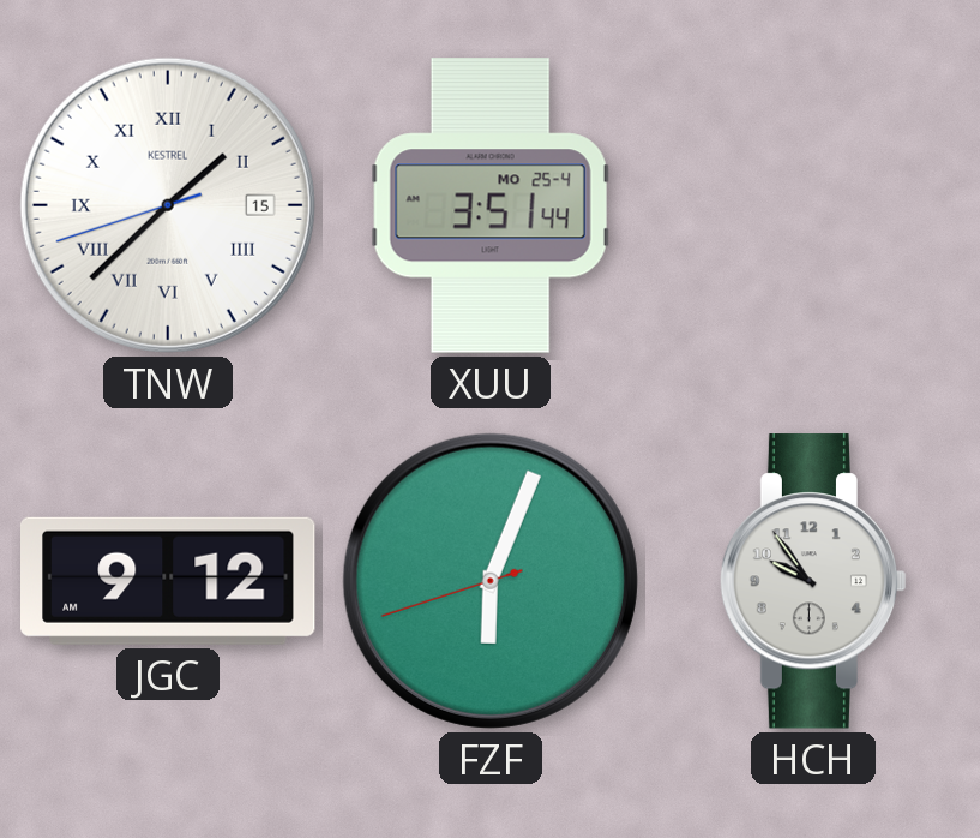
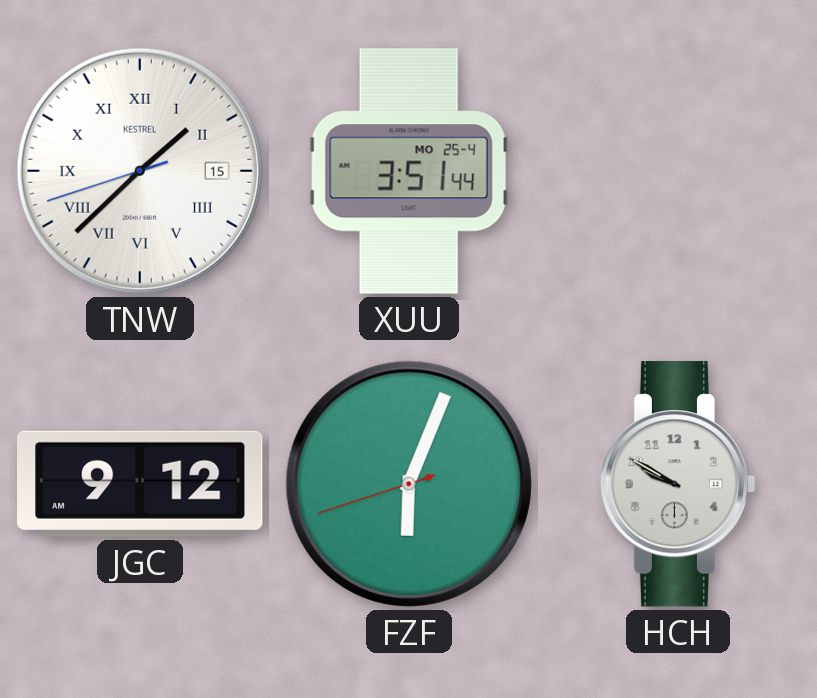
HCH: 9:54 -> 9:50
